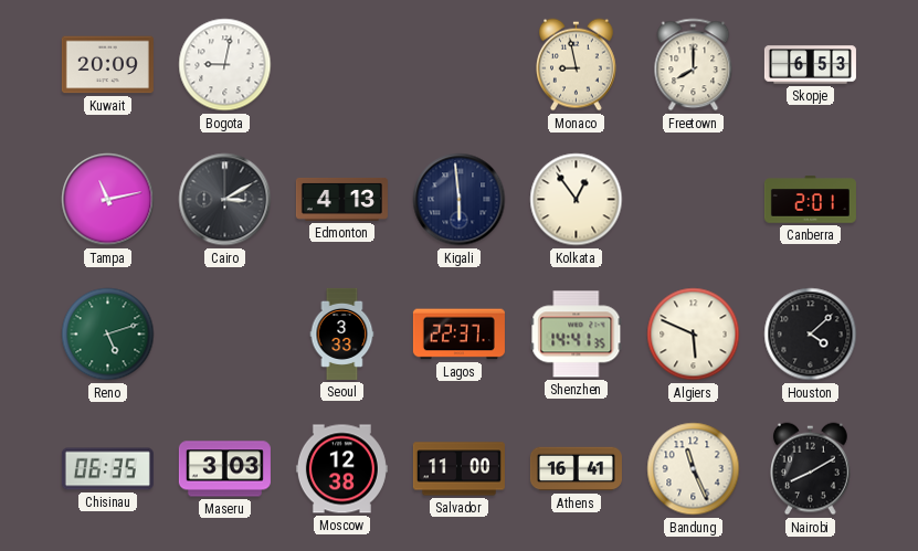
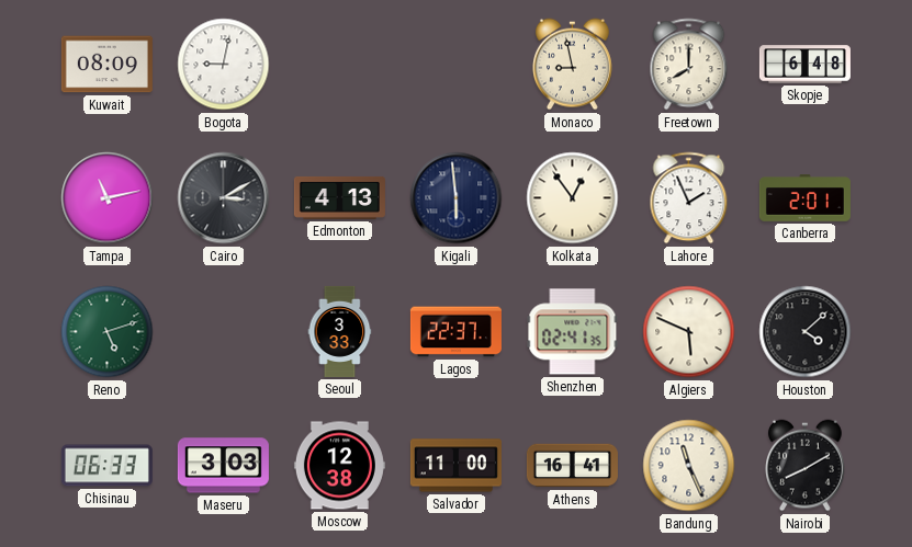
Kuwait: 20:09 -> 08:09
Skopje: 6:53 -> 6:48
Lahore: none -> 1:56
Shenzhen: 14:41 -> 02:41
Chisinau: 06:35 -> 06:33
